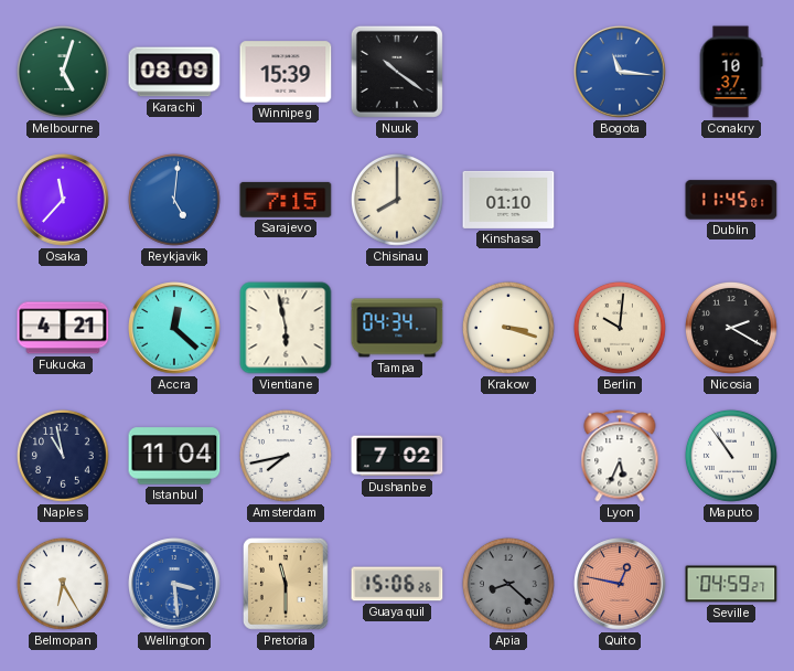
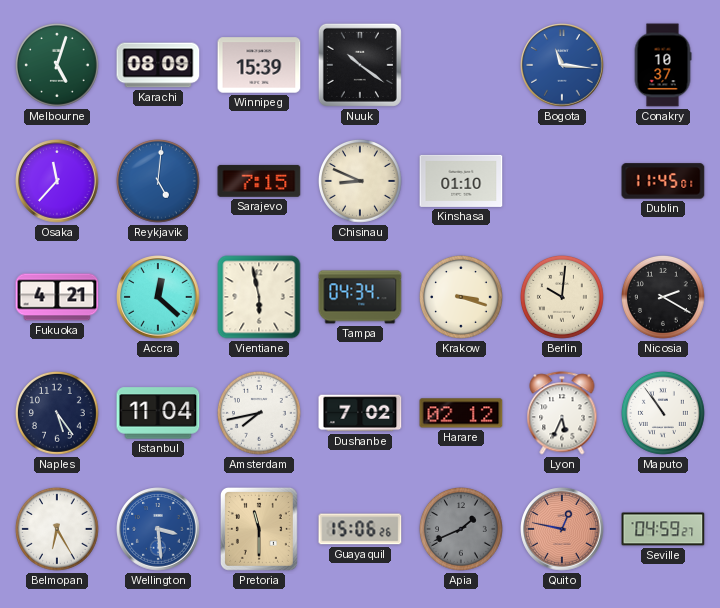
Chisinau: 8:00 -> 8:49
Naples: 10:58 -> 5:24
Harare: none -> 02:12
Apia: 8:22 -> 1:41
